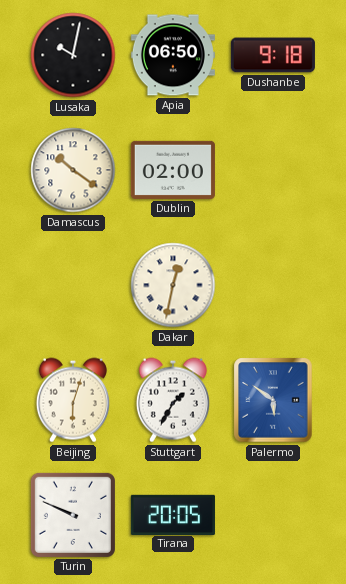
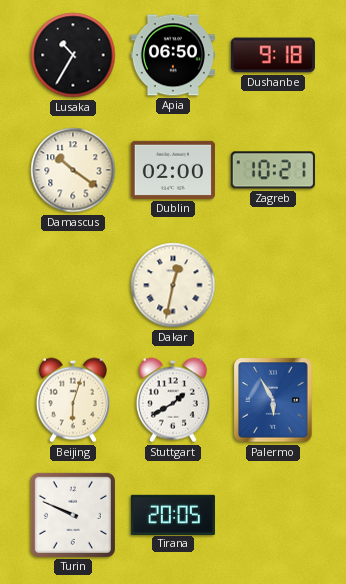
Lusaka: 10:02 -> 10:35
Zagreb: none -> 10:21
Stuttgart: 1:35 -> 1:40
Palermo: 5:51 -> 5:55
